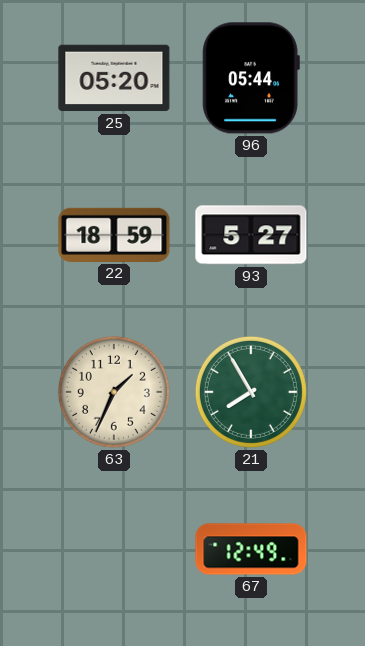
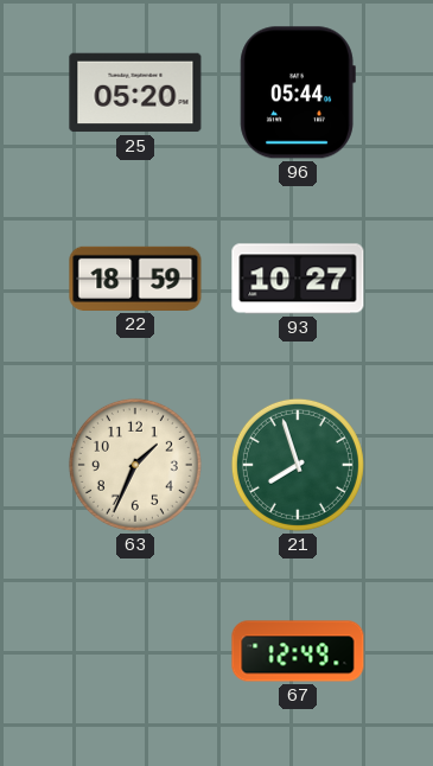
93: 5:27 -> 10:27
21: 7:55 -> 7:57
